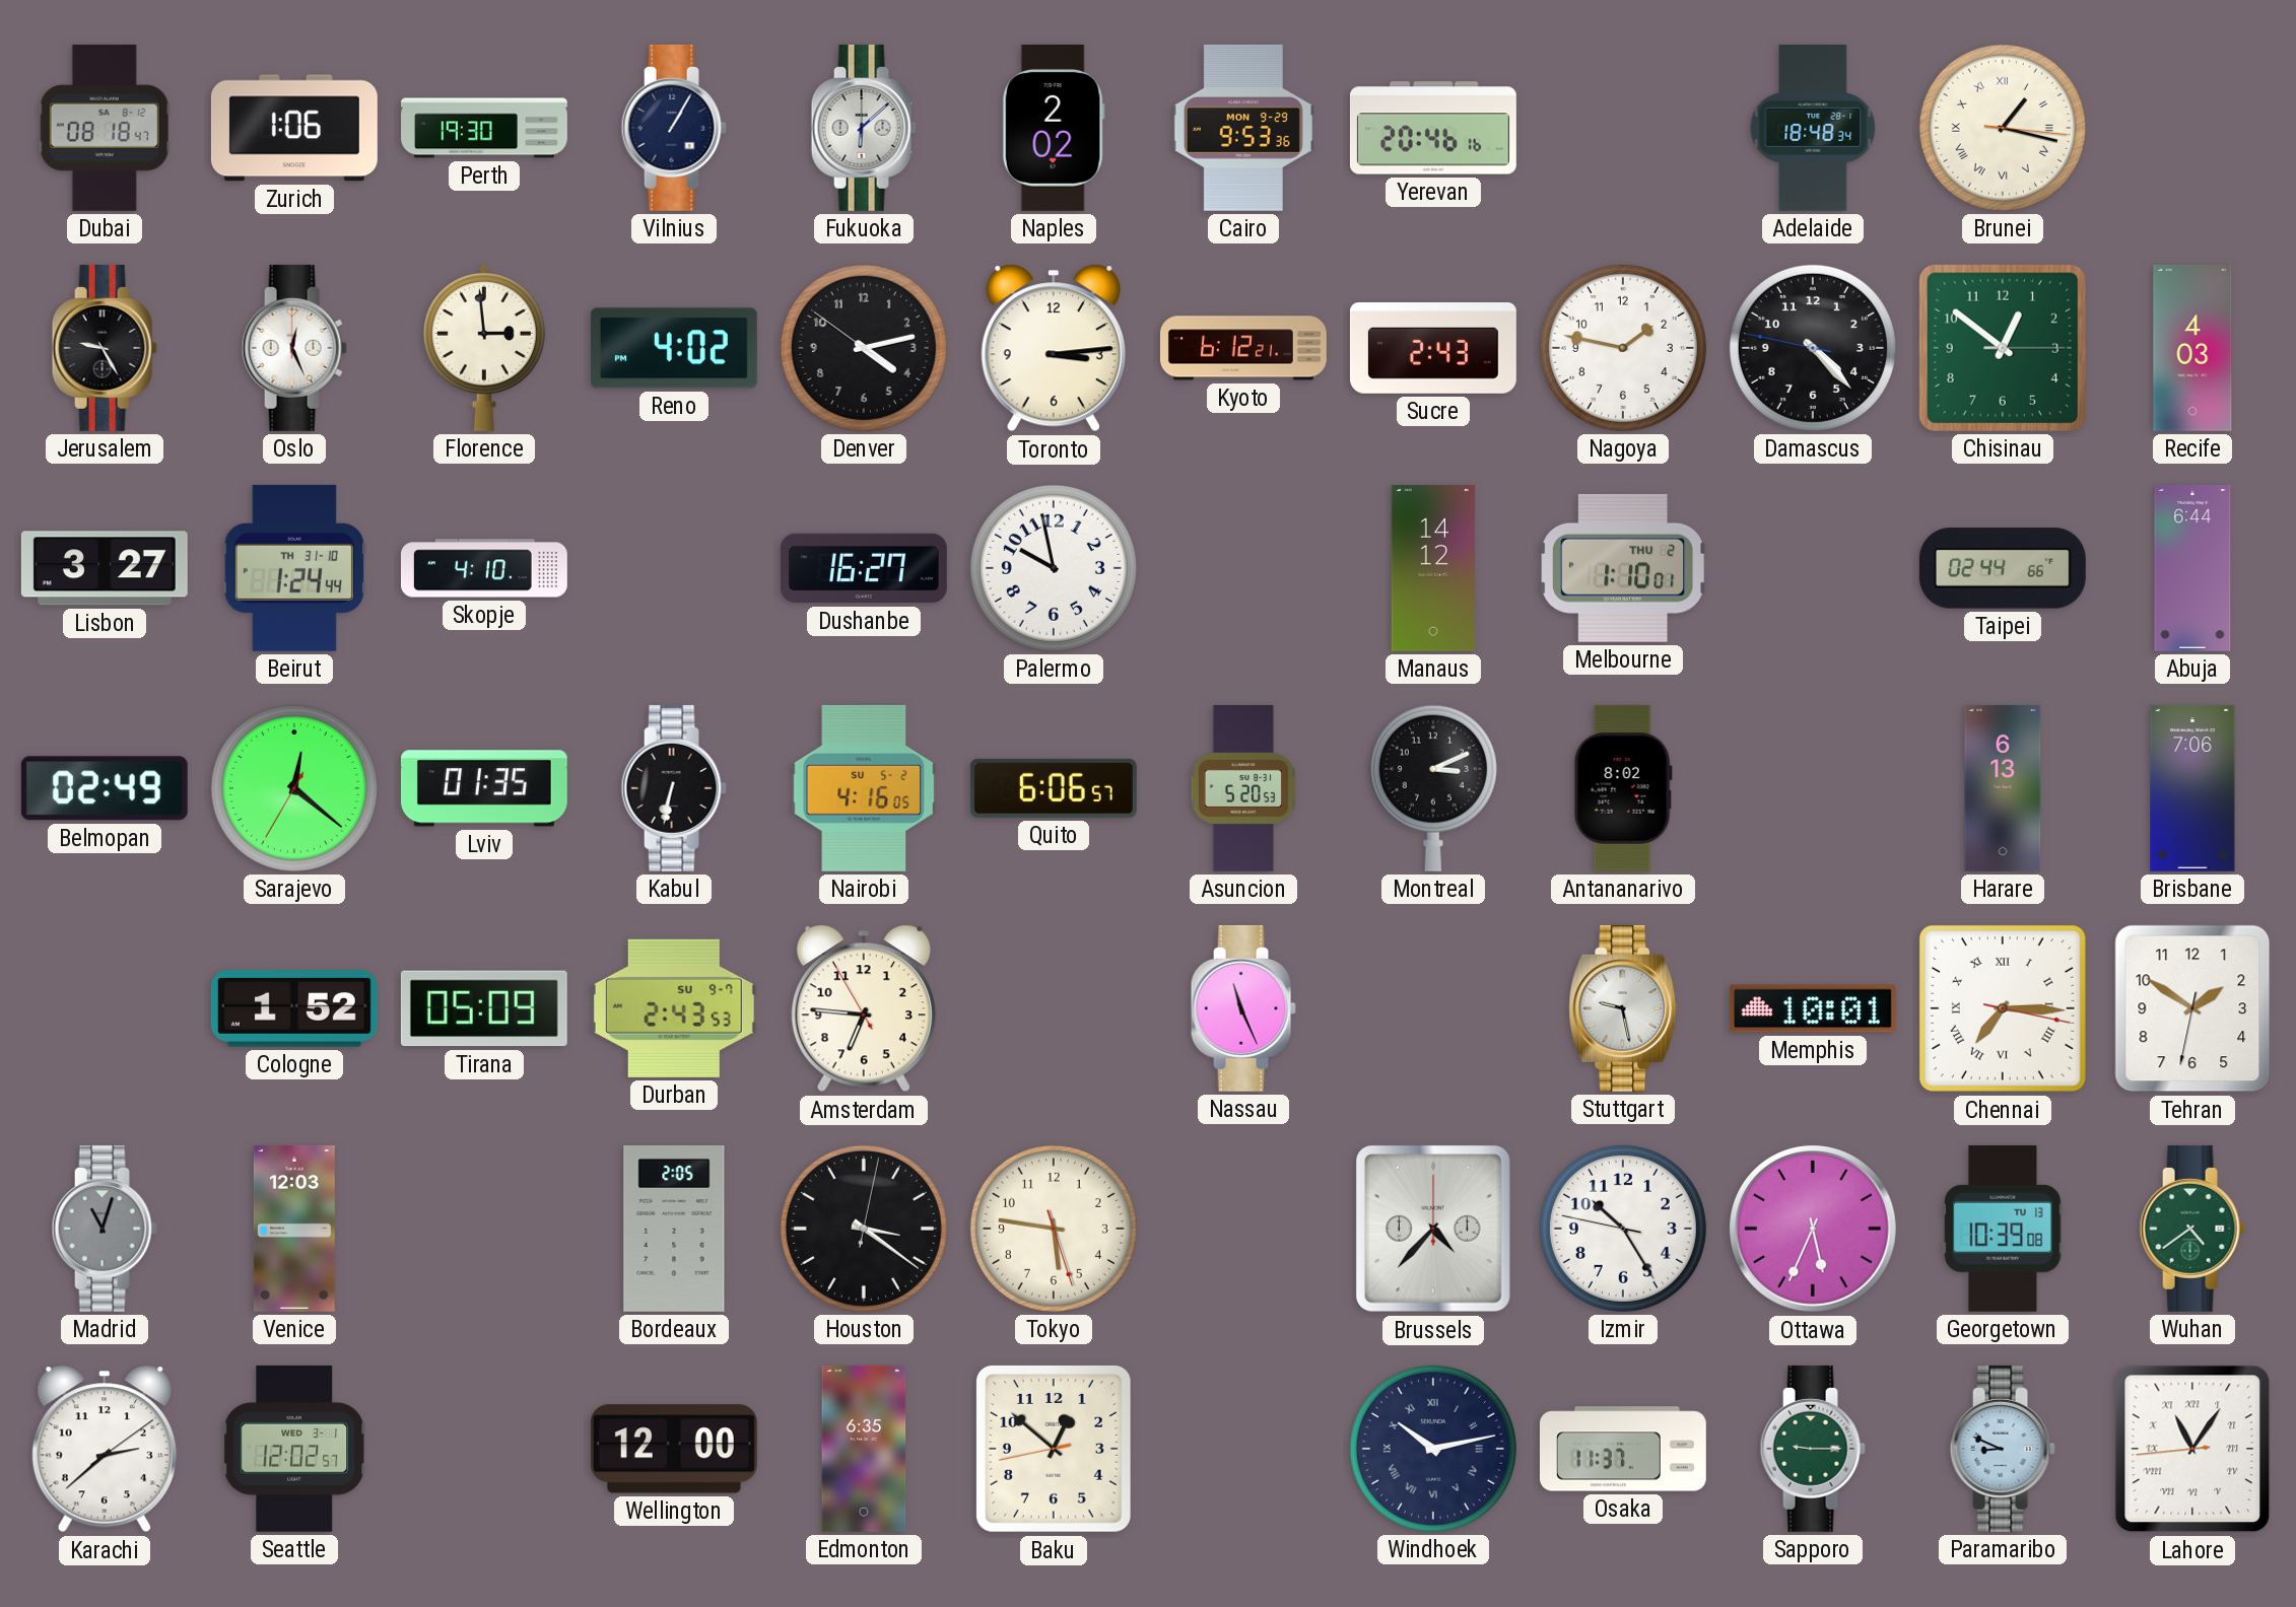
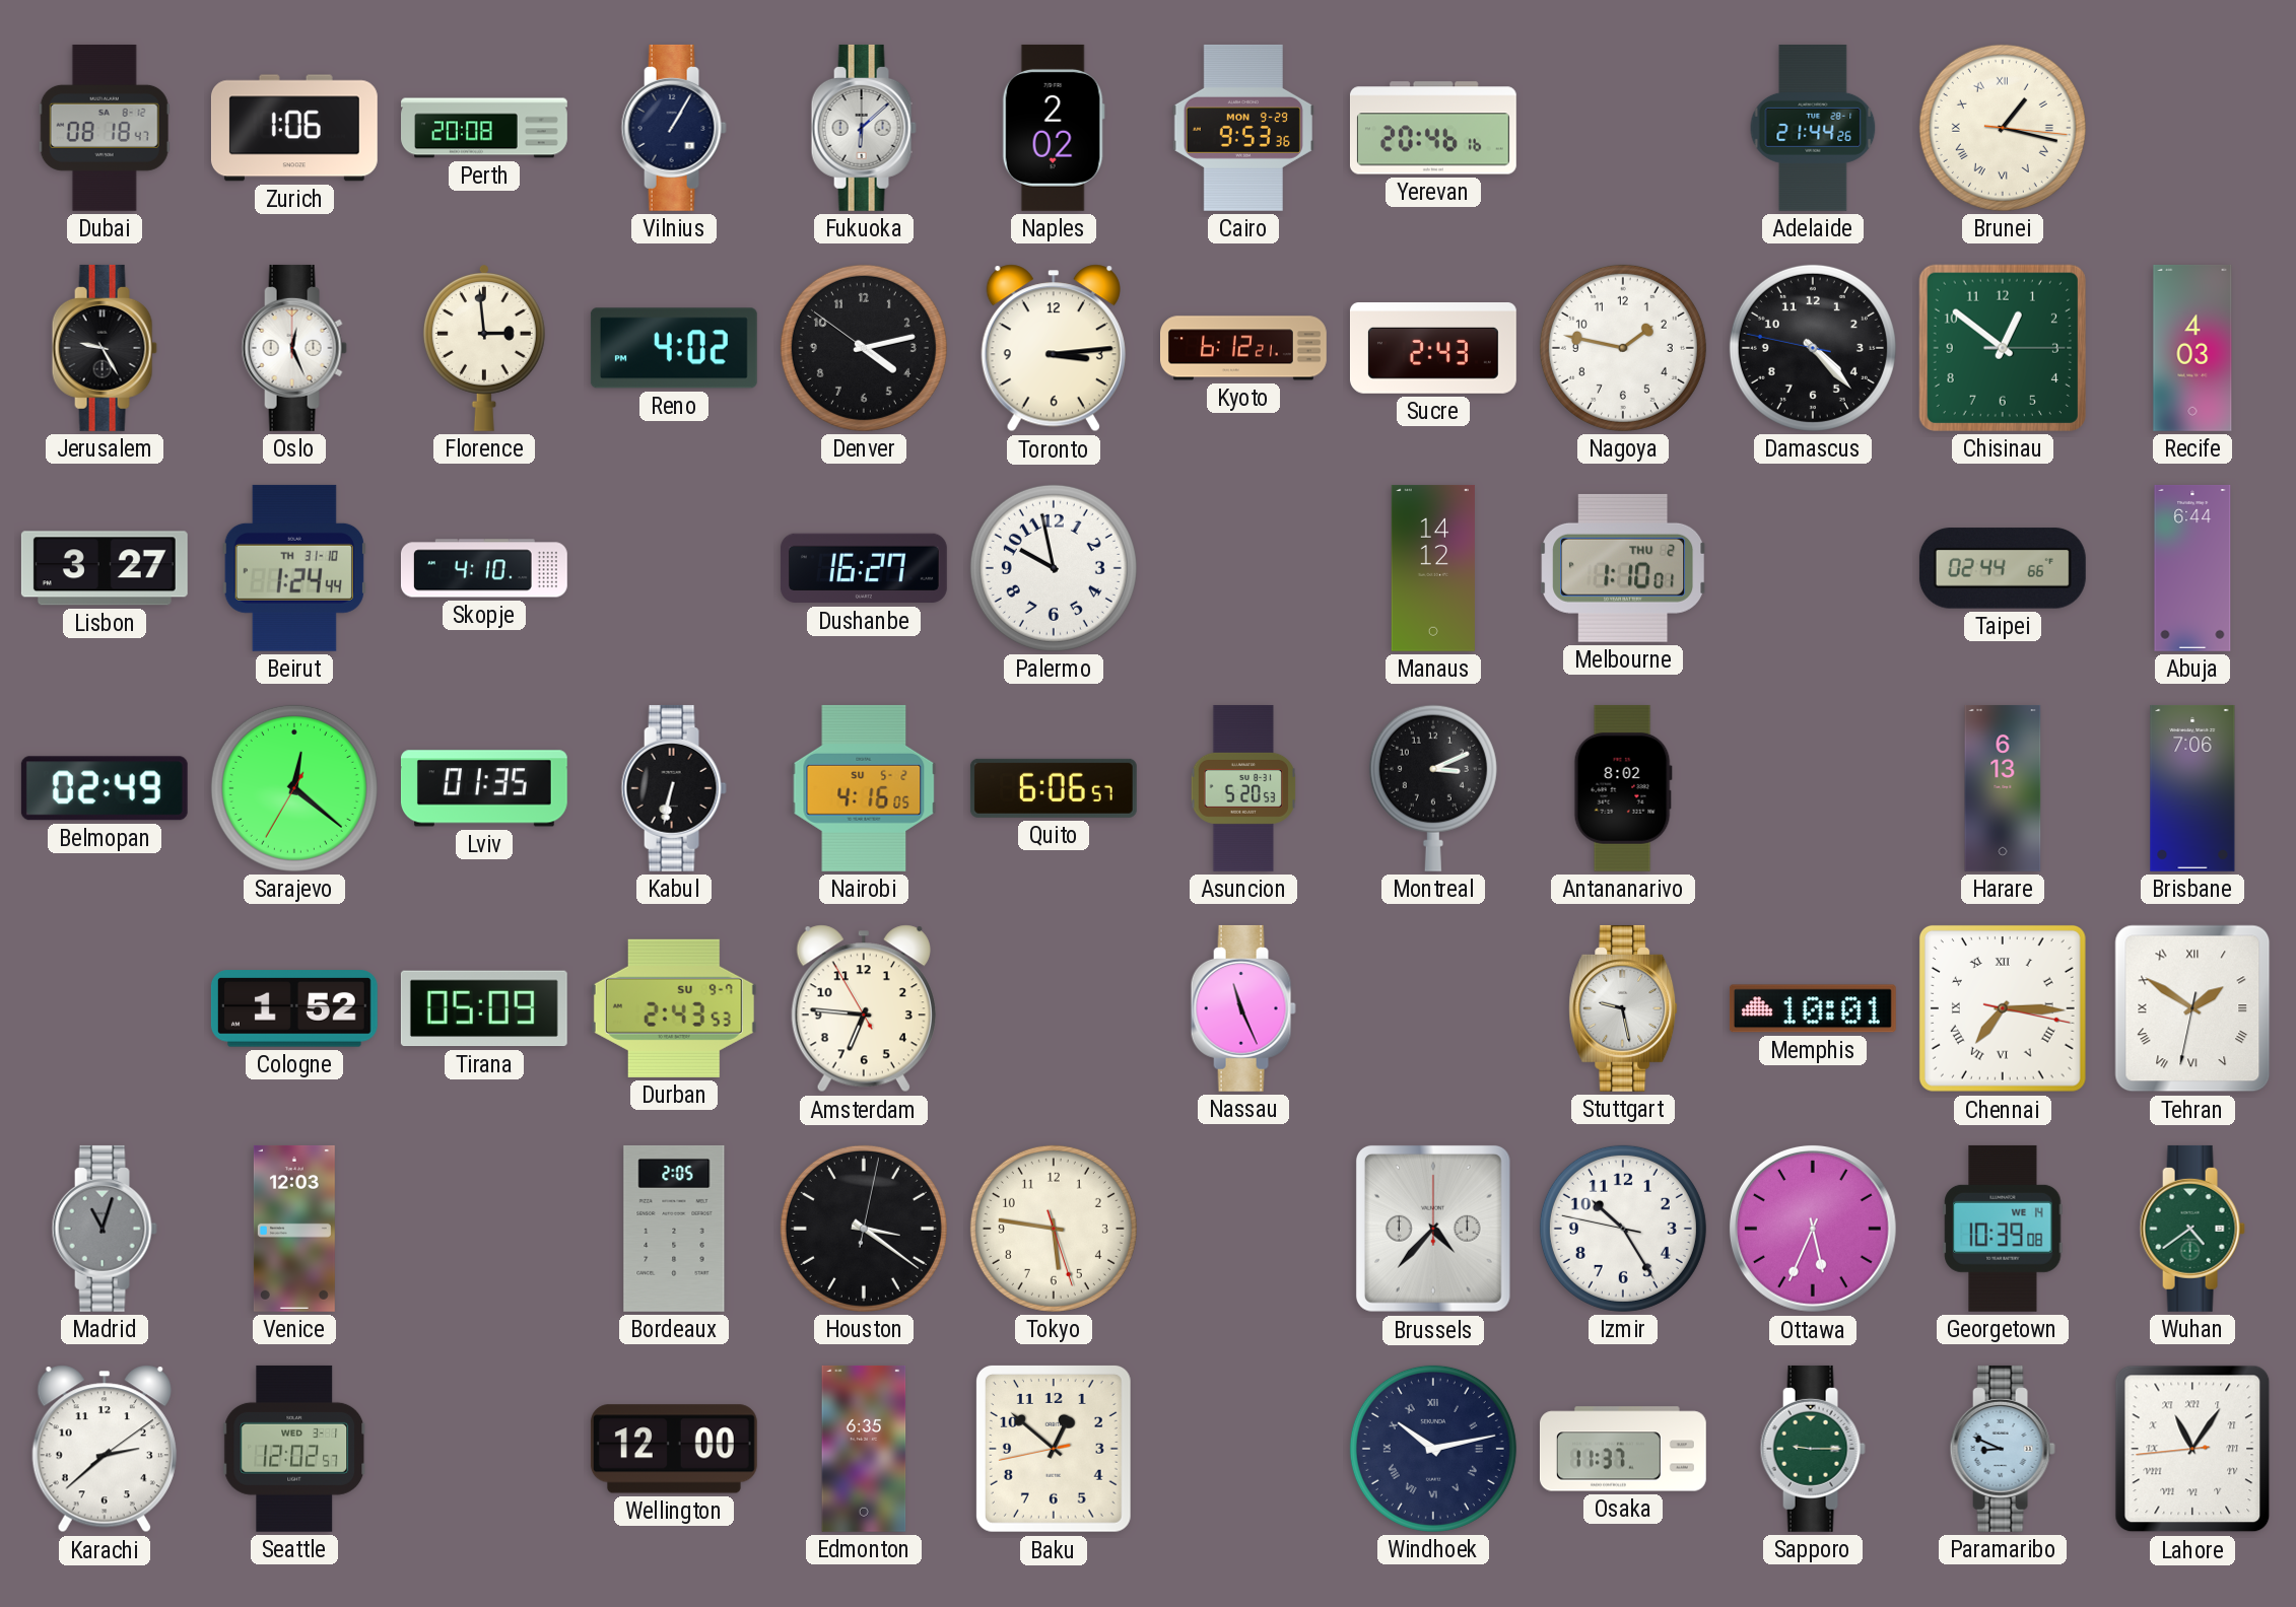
Perth: 19:30 -> 20:08
Adelaide: 18:48 -> 21:44
Tehran numerals: Arabic -> Roman
Georgetown date: TU 13 -> WE 14
